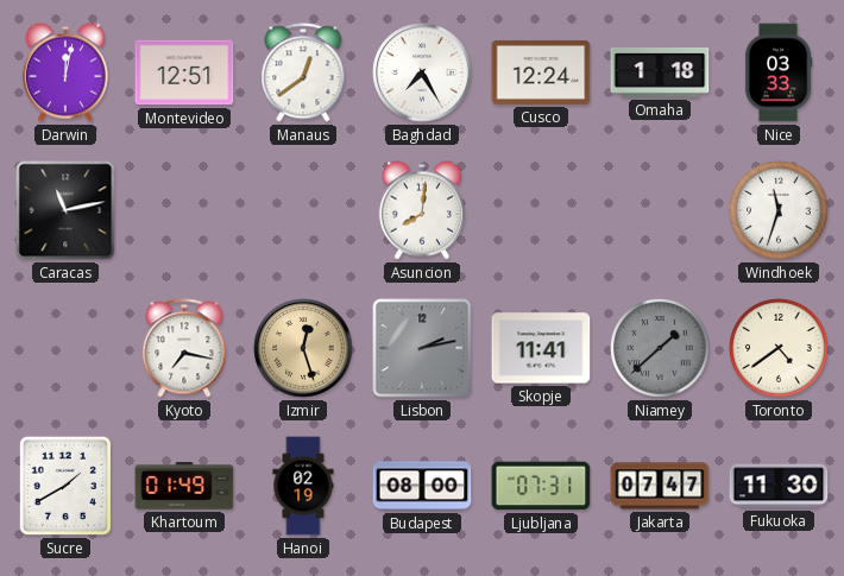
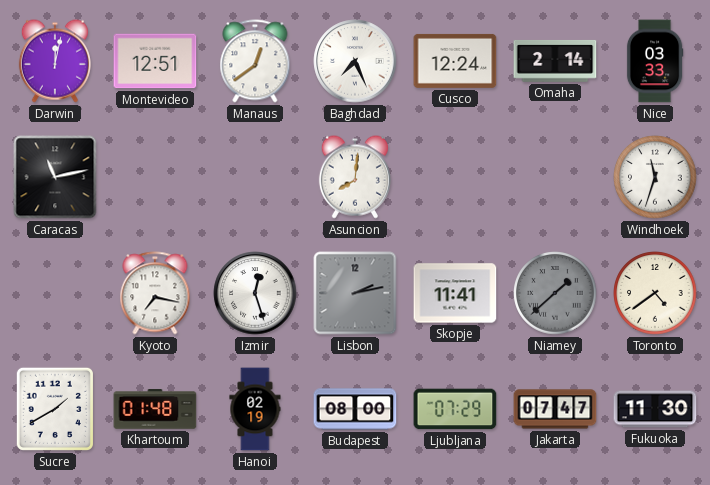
Baghdad: 7:25 -> 7:26
Omaha: 1:18 -> 2:14
Izmir dial: champagne -> white
Khartoum: 01:49 -> 01:48
Ljubljana: 07:31 -> 07:29
